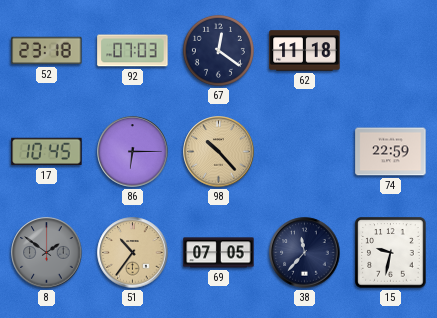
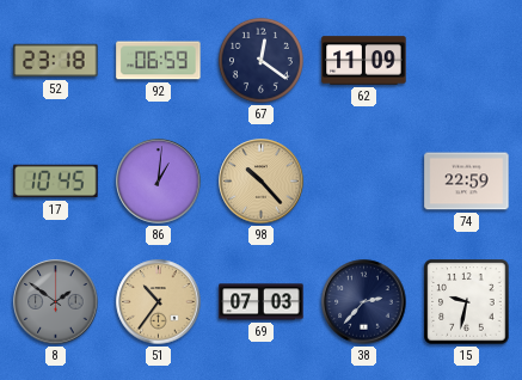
92: 07:03 -> 06:59
62: 11:18 -> 11:09
86: 6:15 -> 1:01
69: 07:05 -> 07:03
38: 11:37 -> 2:37
